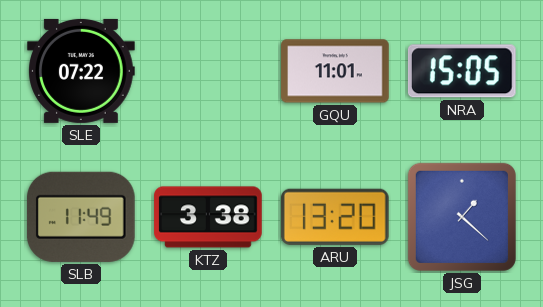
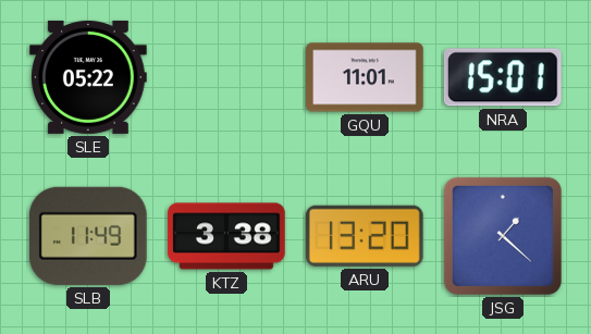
SLE: 07:22 -> 05:22
NRA: 15:05 -> 15:01
